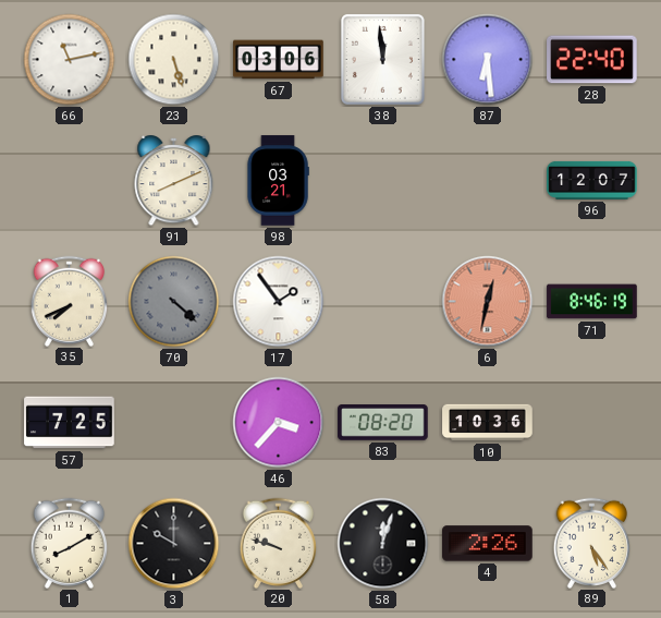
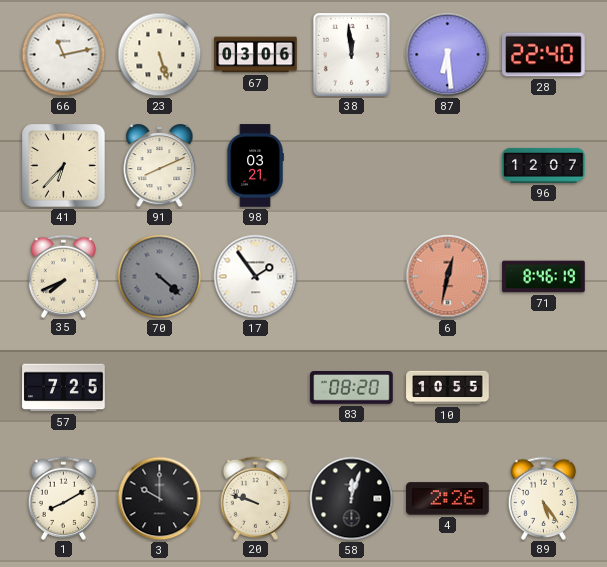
41: none -> 6:37
46: 3:37 -> none
10: 10:36 -> 10:55
